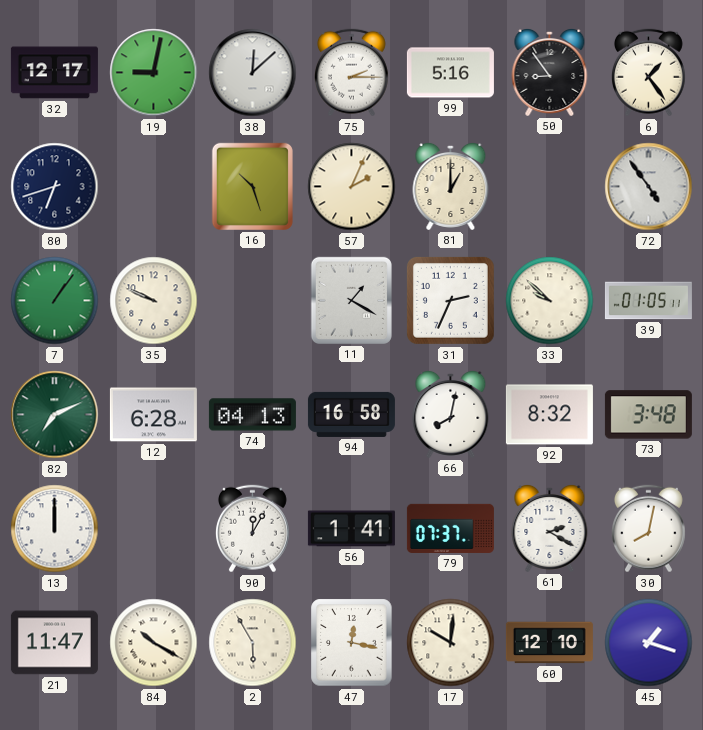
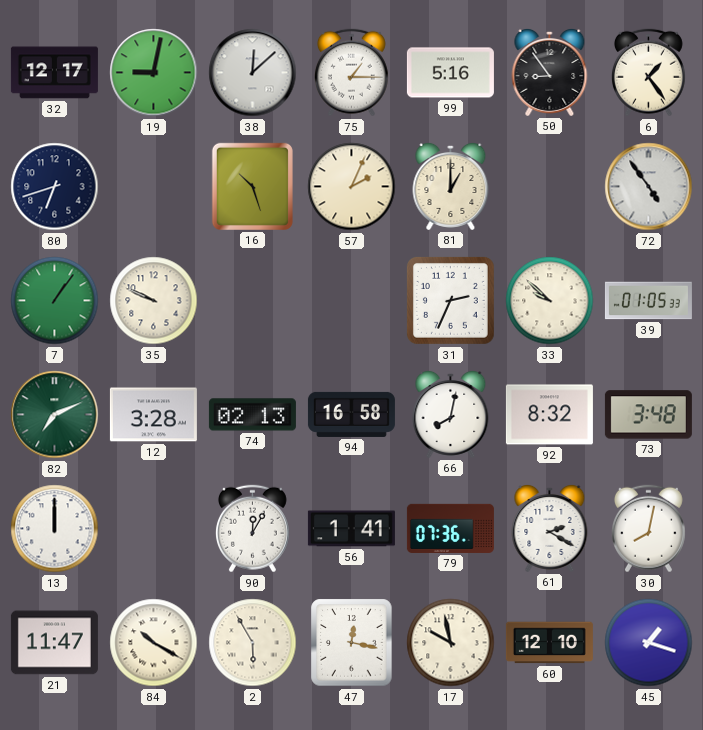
75: 2:15 -> 1:15
11: 1:20 -> none
39: 01:05:11 -> 01:05:33
12: 6:28 -> 3:28
74: 04:13 -> 02:13
79: 07:37 -> 07:36
17: 10:01 -> 9:58
